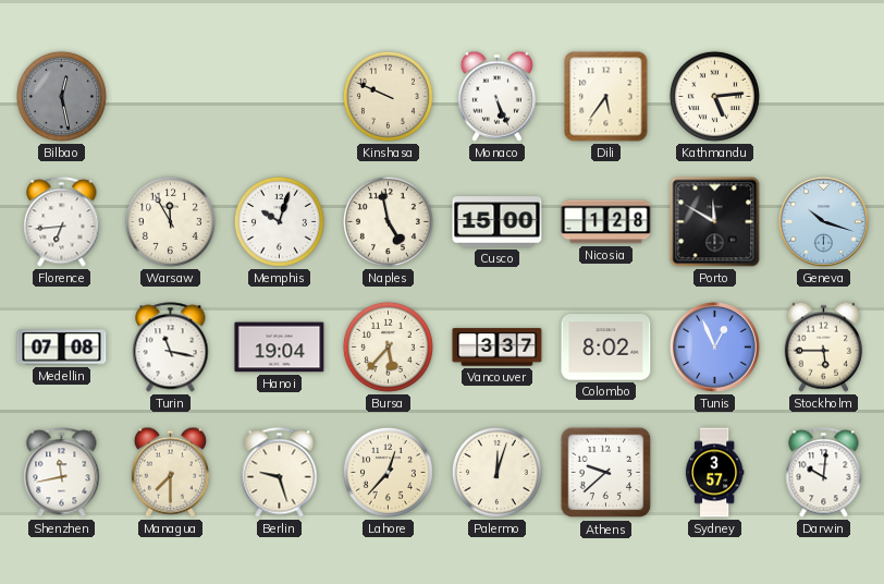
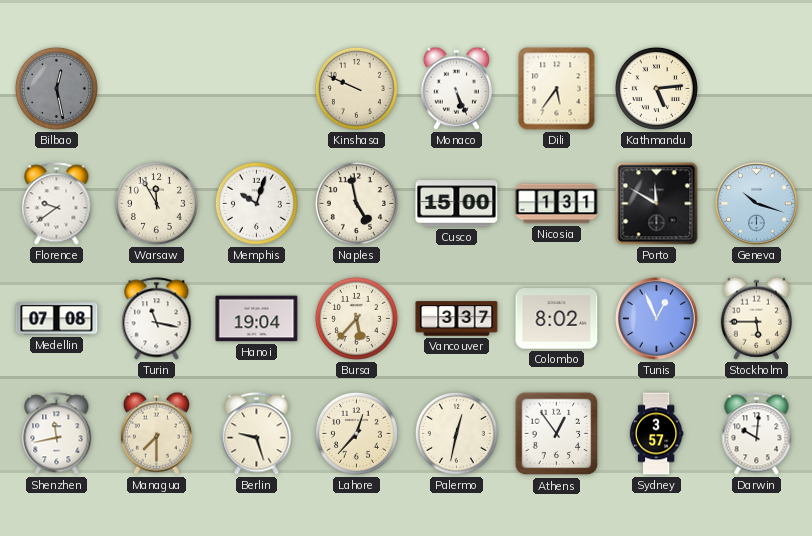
Florence: 6:44 -> 9:39
Nicosia: 1:28 -> 1:31
Palermo: 12:03 -> 12:32
Athens: 9:38 -> 12:54
